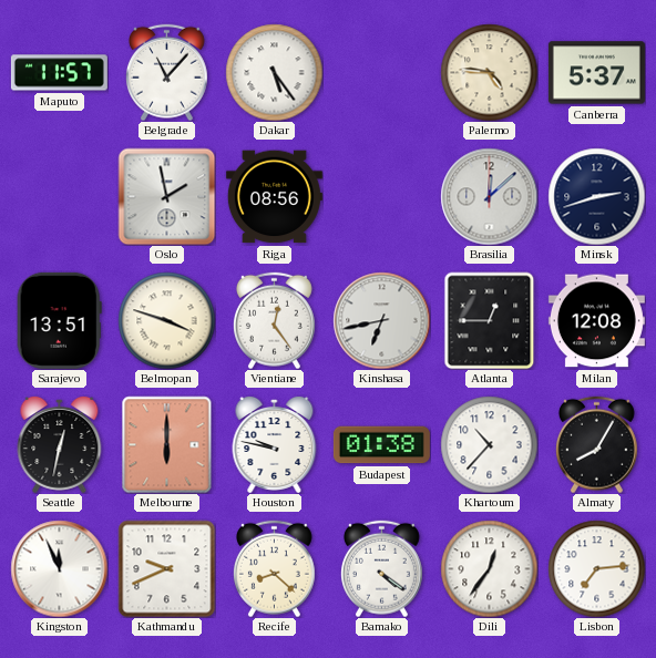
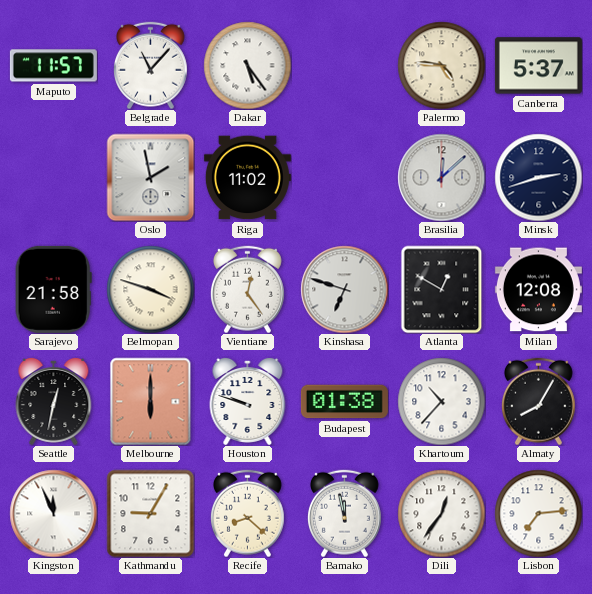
Riga: 08:56 -> 11:02
Sarajevo: 13:51 -> 21:58
Kinshasa: 6:43 -> 6:48
Atlanta: 12:45 -> 12:50
Houston: 9:47 -> 9:48
Kathmandu: 9:41 -> 9:05
Bamako: 4:21 -> 11:58
